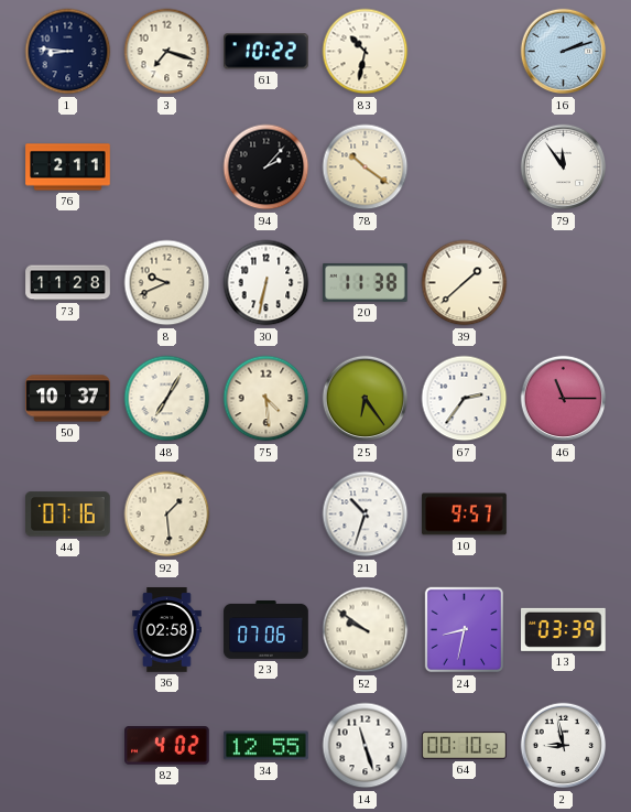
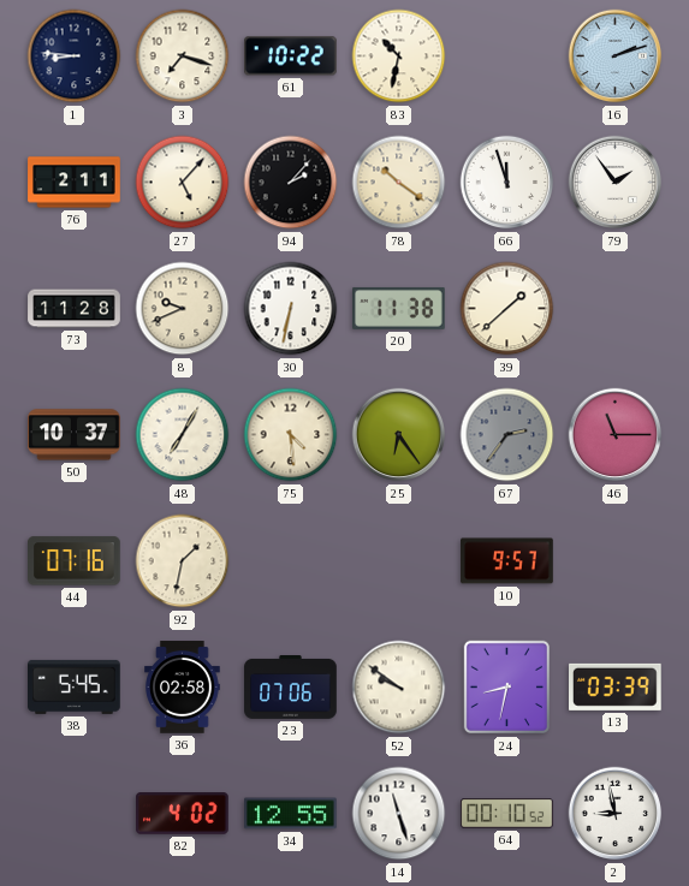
27: none -> 5:07
66: none -> 11:57
79: 11:54 -> 1:54
67 dial: white -> grey
92: 1:29 -> 1:32
21: 10:33 -> none
38: none -> 5:45
